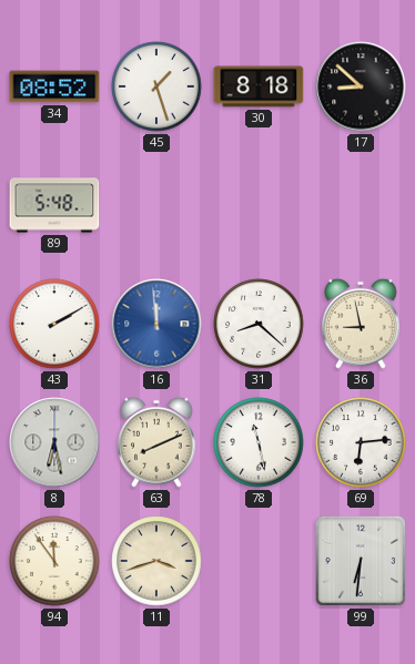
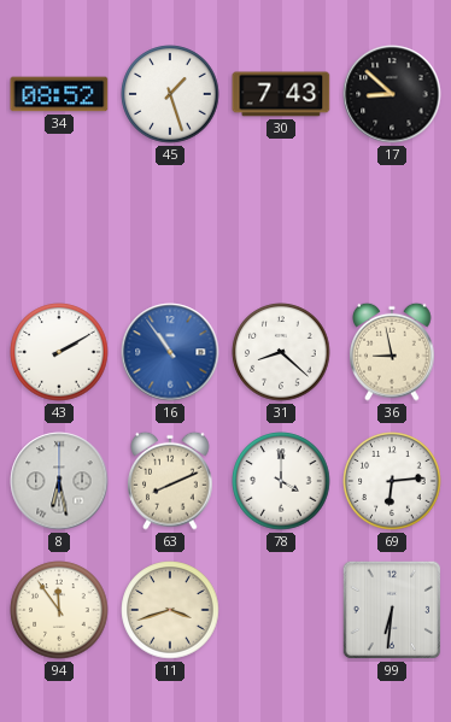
30: 8:18 -> 7:43
89: 5:48 -> none
16: 11:59 -> 10:54
78: 11:28 -> 4:00
